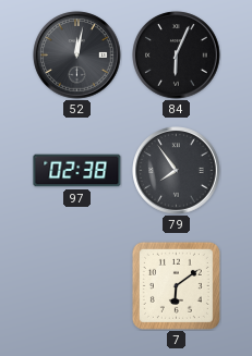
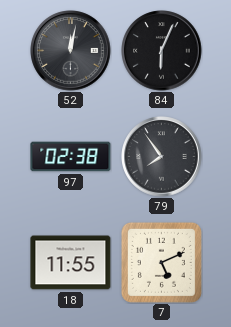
18: none -> 11:55
7: 6:09 -> 5:11
